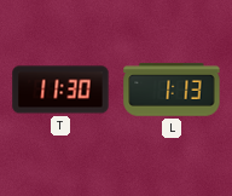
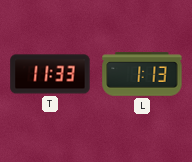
T: 11:30 -> 11:33
